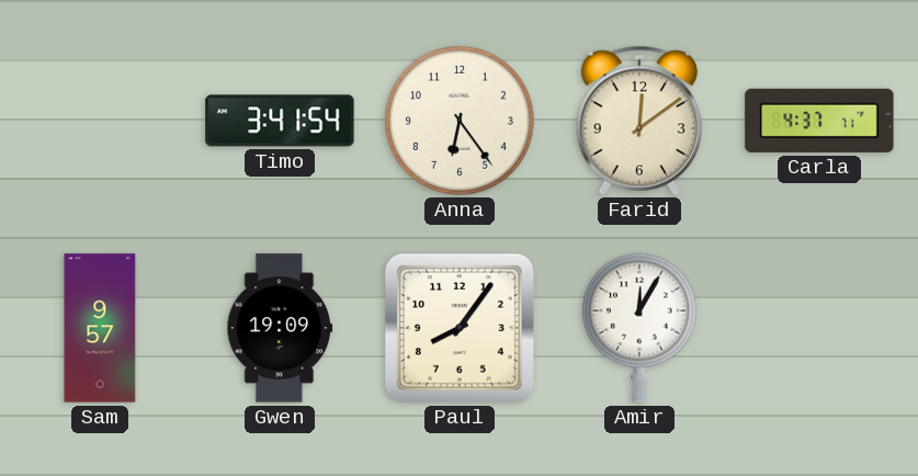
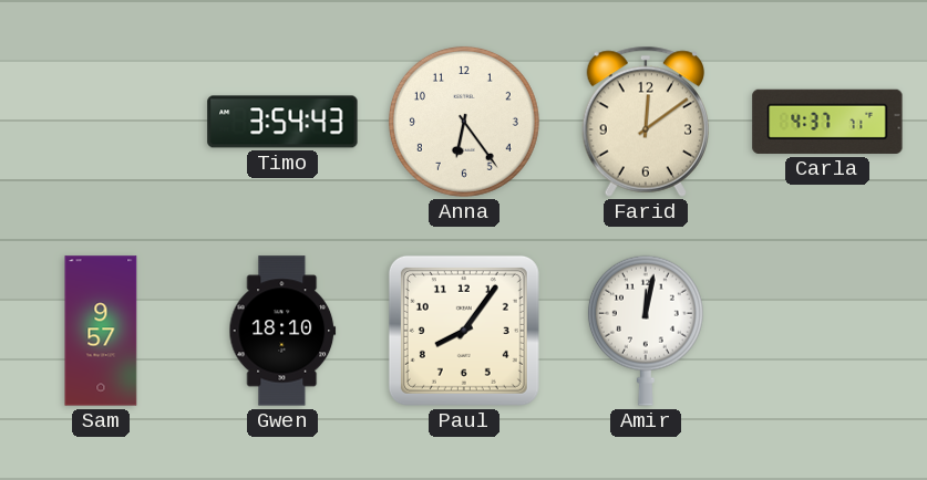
Timo: 3:41 -> 3:54
Gwen: 19:09 -> 18:10
Amir: 12:05 -> 12:02
